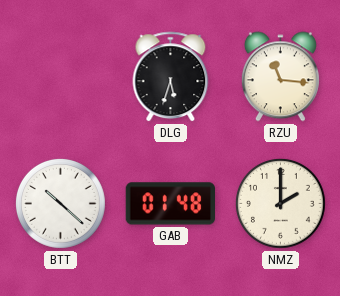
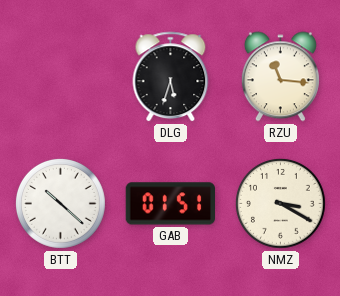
GAB: 01:48 -> 01:51
NMZ: 2:00 -> 3:20
